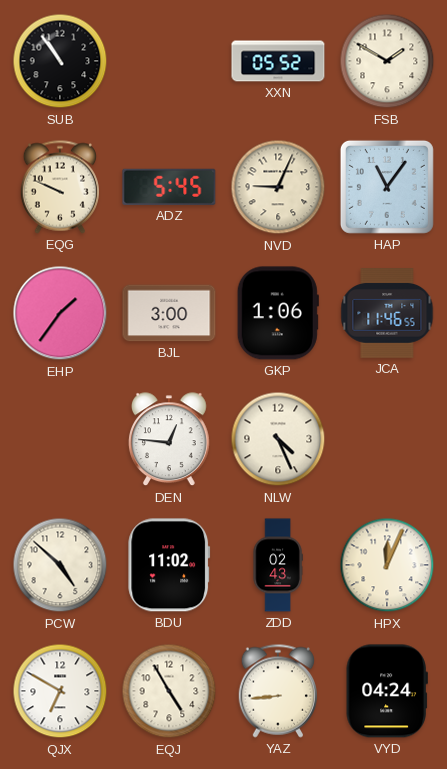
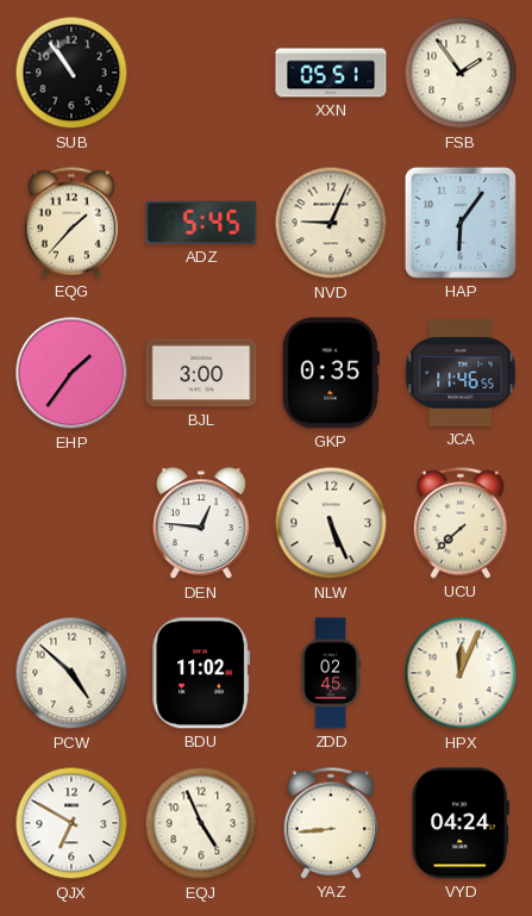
XXN: 05:52 -> 05:51
FSB: 1:50 -> 1:54
EQG: 9:49 -> 1:37
HAP: 11:06 -> 6:06
GKP: 1:06 -> 0:35
NLW: 4:26 -> 5:26
UCU: none -> 7:38
ZDD: 02:43 -> 02:45
EQJ: 4:55 -> 4:56
